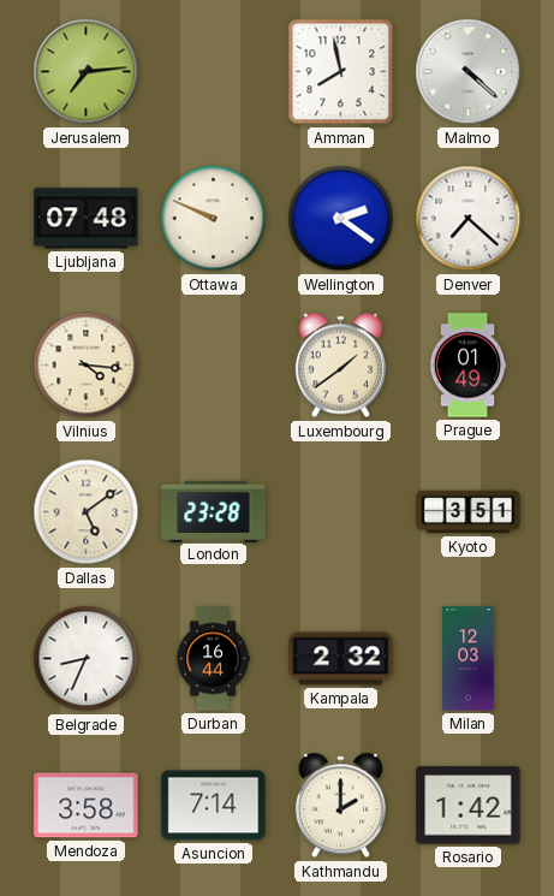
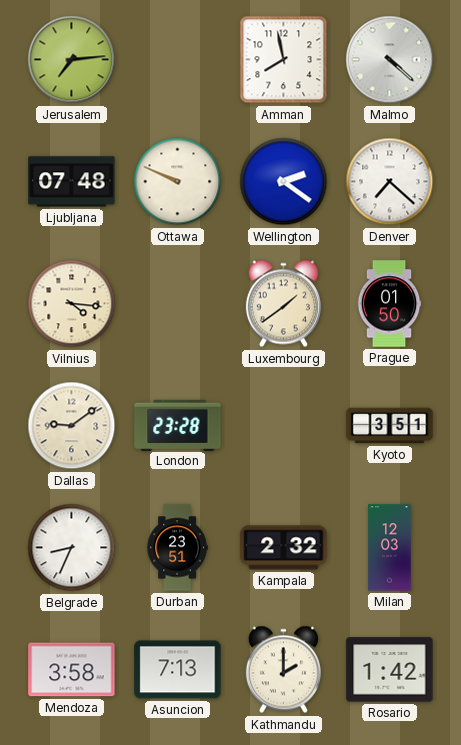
Prague: 01:49 -> 01:50
Dallas: 5:09 -> 9:09
Durban: 16:44 -> 23:51
Asuncion: 7:14 -> 7:13
